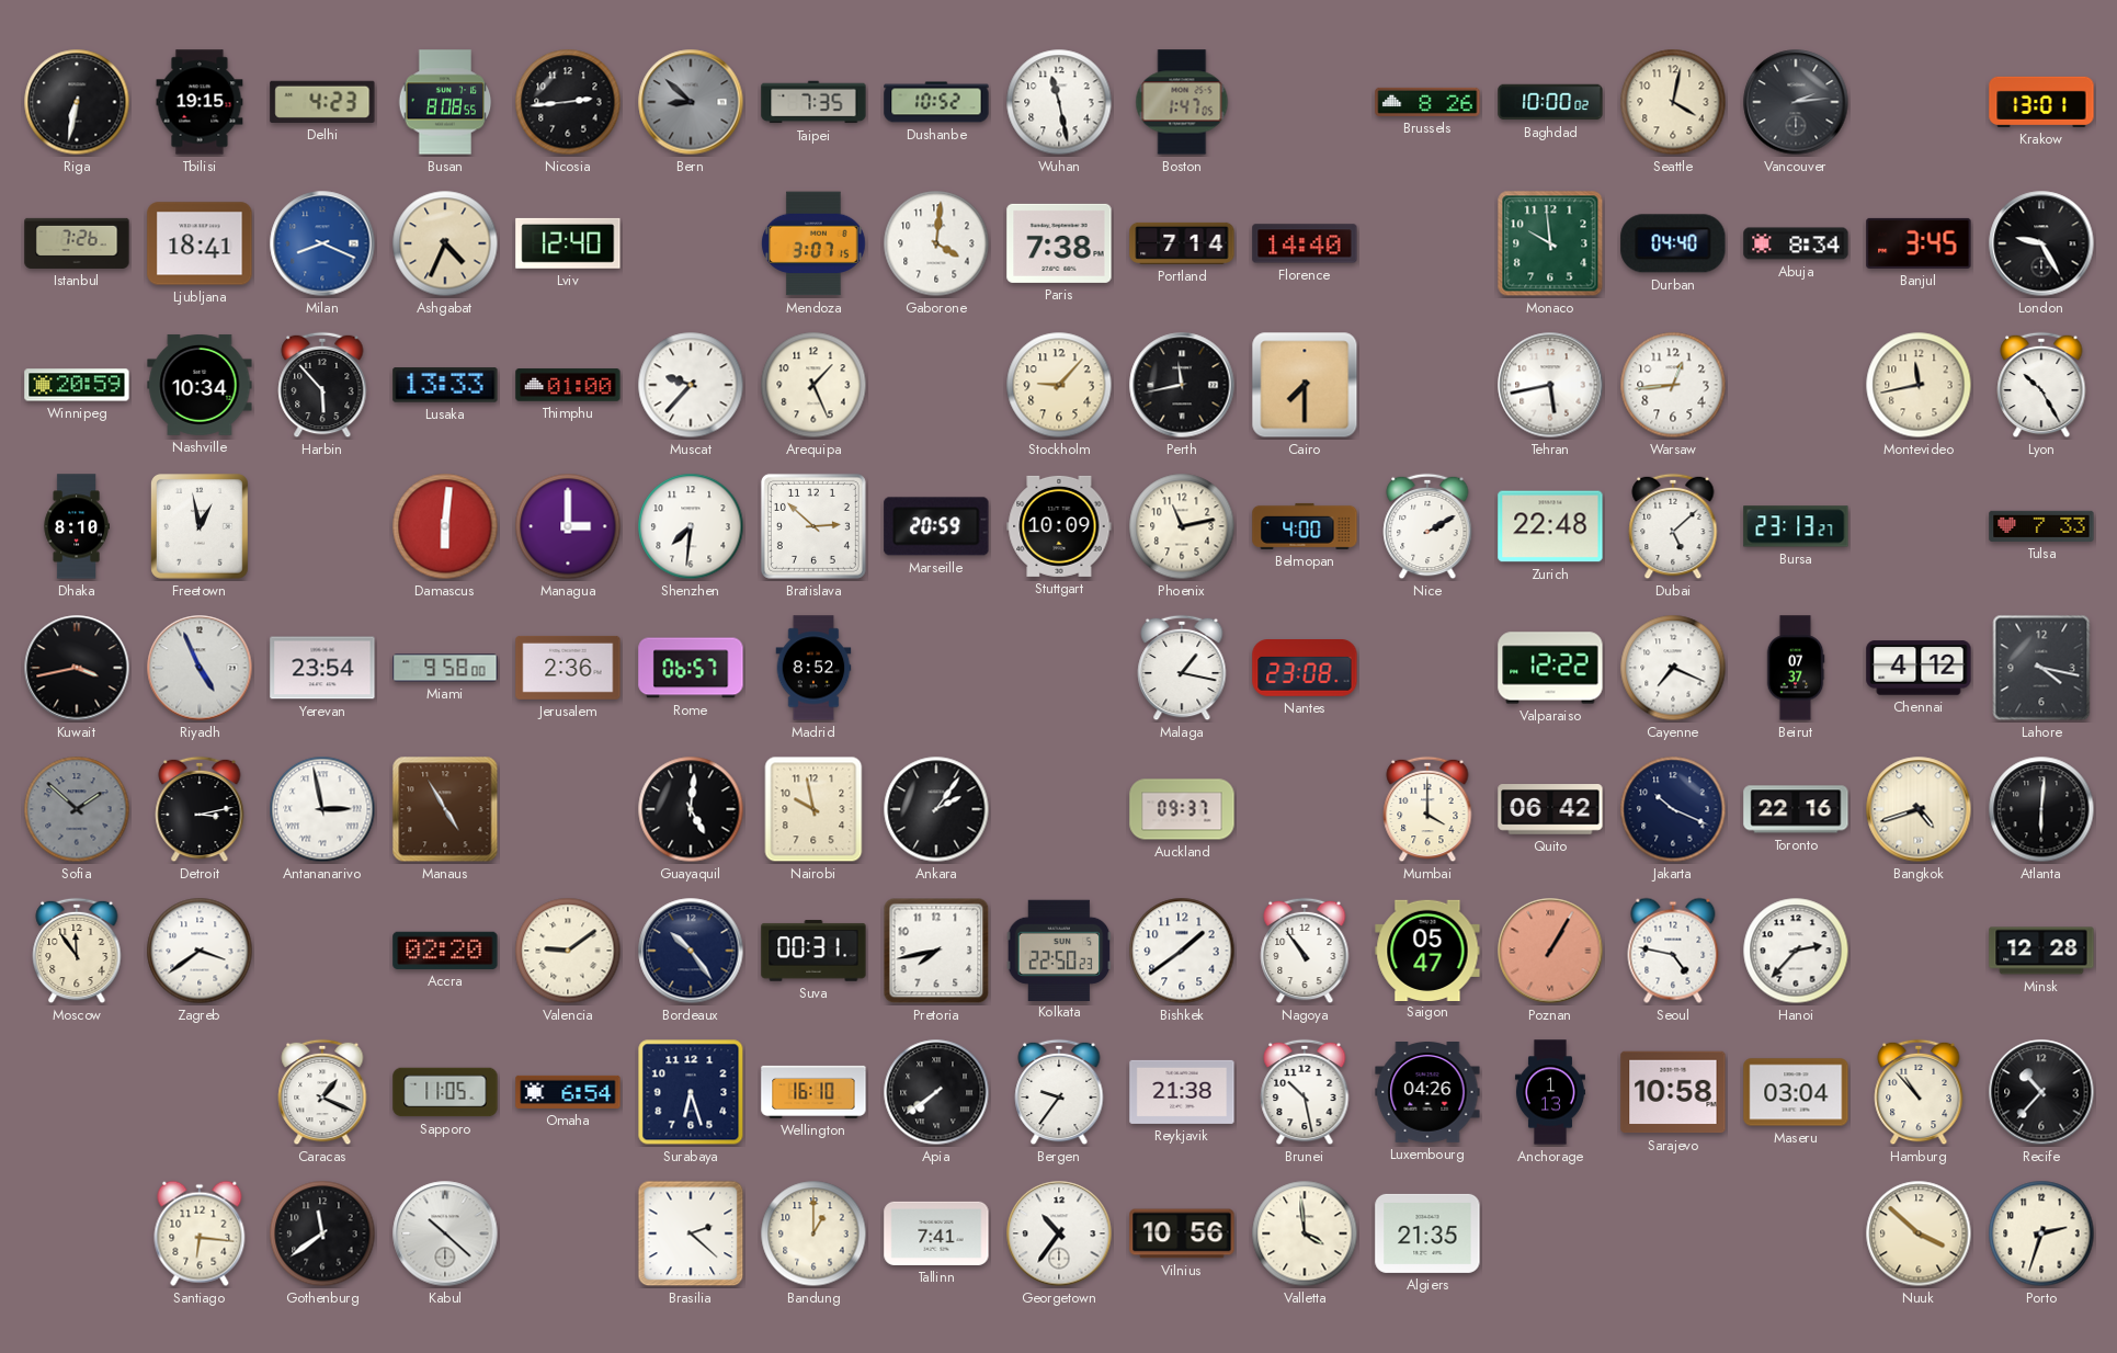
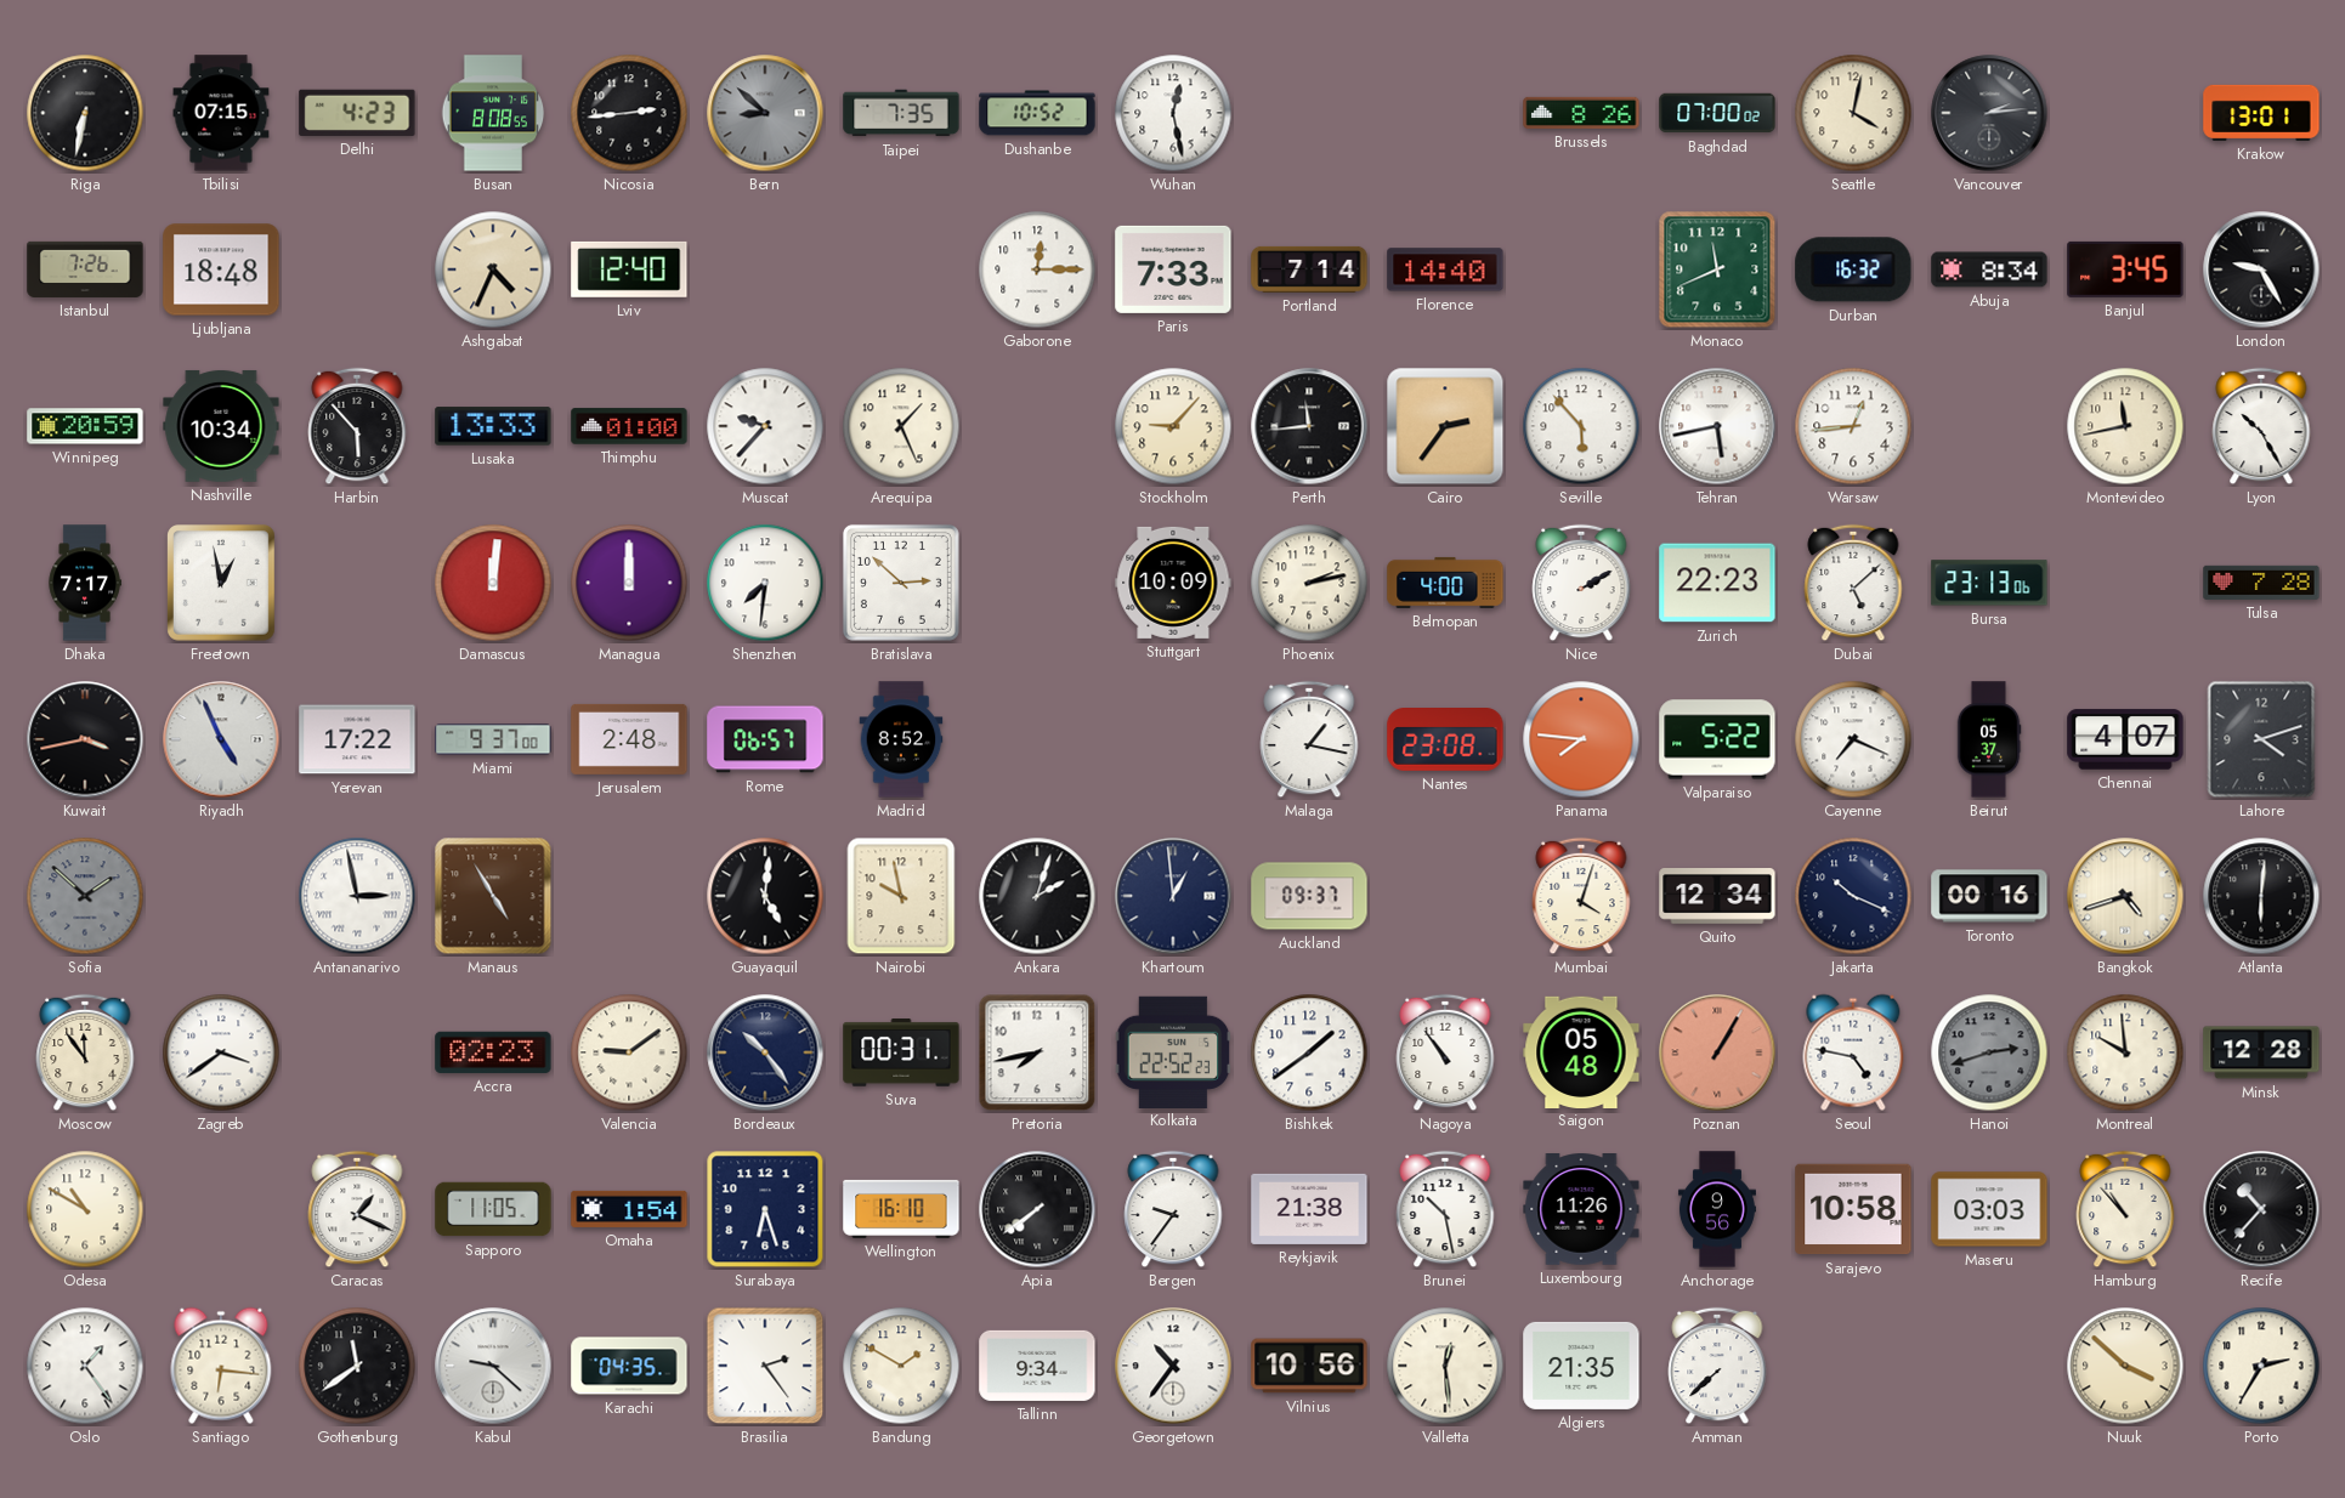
Tbilisi: 19:15 -> 07:15
Wuhan: 11:28 -> 12:28
Boston: 1:47 -> none
Baghdad: 10:00 -> 07:00
Ljubljana: 18:41 -> 18:48
Milan: 8:19 -> none
Mendoza: 3:07 -> none
Gaborone: 4:01 -> 12:15
Paris: 7:38 -> 7:33
Monaco: 9:59 -> 11:41
Durban: 04:40 -> 16:32
Perth: 11:43 -> 11:44
Cairo: 7:30 -> 2:36
Seville: none -> 5:53
Dhaka: 8:10 -> 7:17
Damascus: 6:01 -> 12:01
Managua: 3:00 -> 12:00
Marseille: 20:59 -> none
Phoenix: 11:13 -> 2:13
Zurich: 22:48 -> 22:23
Bursa: 23:13:27 -> 23:13:06
Tulsa: 7:33 -> 7:28
Yerevan: 23:54 -> 17:22
Miami: 9:58 -> 9:37
Jerusalem: 2:36 -> 2:48
Panama: none -> 7:46
Valparaiso: 12:22 -> 5:22
Beirut: 07:37 -> 05:37
Chennai: 4:12 -> 4:07
Lahore: 4:17 -> 4:12
Detroit: 3:13 -> none
Ankara: 2:06 -> 2:03
Khartoum: none -> 12:59
Mumbai: 4:00 -> 4:03
Quito: 06:42 -> 12:34
Toronto: 22:16 -> 00:16
Accra: 02:20 -> 02:23
Kolkata: 22:50 -> 22:52
Saigon: 05:47 -> 05:48
Hanoi: 2:37 -> 2:42
Hanoi dial: white -> grey
Montreal: none -> 9:59
Odesa: none -> 10:50
Omaha: 6:54 -> 1:54
Luxembourg: 04:26 -> 11:26
Anchorage: 1:13 -> 9:56
Maseru: 03:04 -> 03:03
Oslo: none -> 1:24
Kabul: 10:22 -> 9:22
Karachi: none -> 04:35
Brasilia: 2:22 -> 2:24
Bandung: 1:00 -> 1:50
Tallinn: 7:41 -> 9:34
Valletta: 3:59 -> 12:29
Amman: none -> 7:38
Porto: 2:33 -> 2:35
